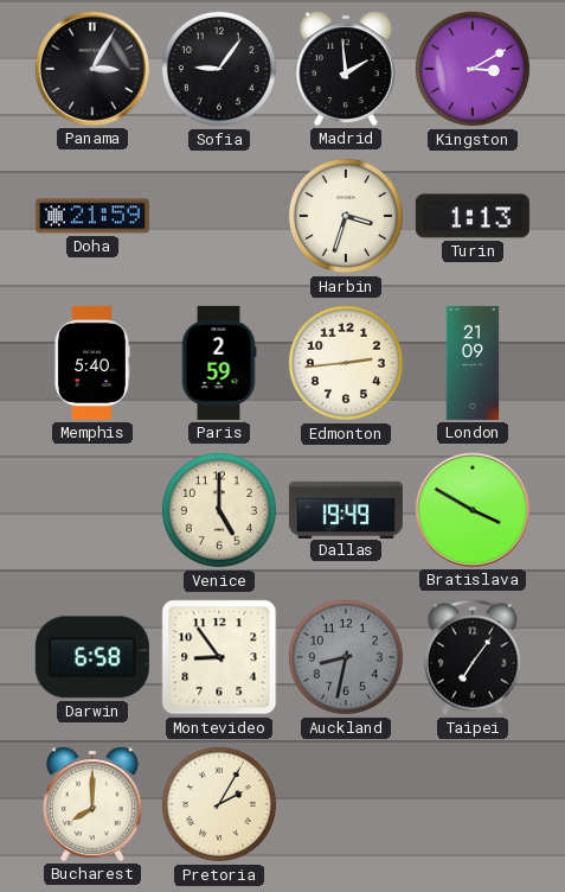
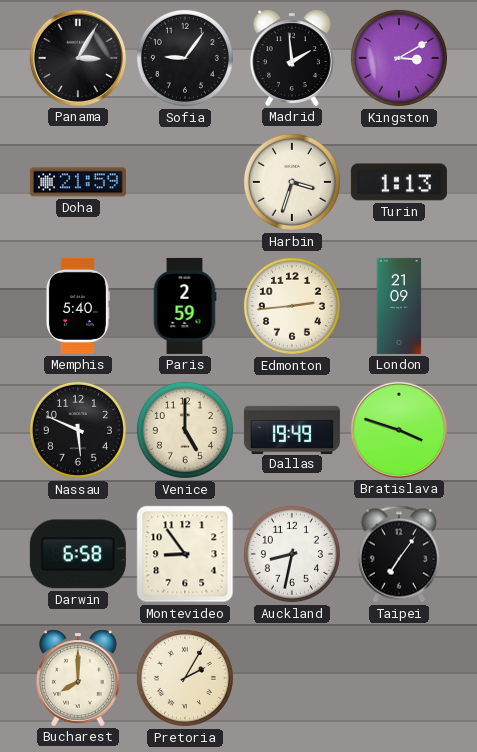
Nassau: none -> 5:49
Bratislava: 3:50 -> 3:48
Auckland dial: grey -> white
